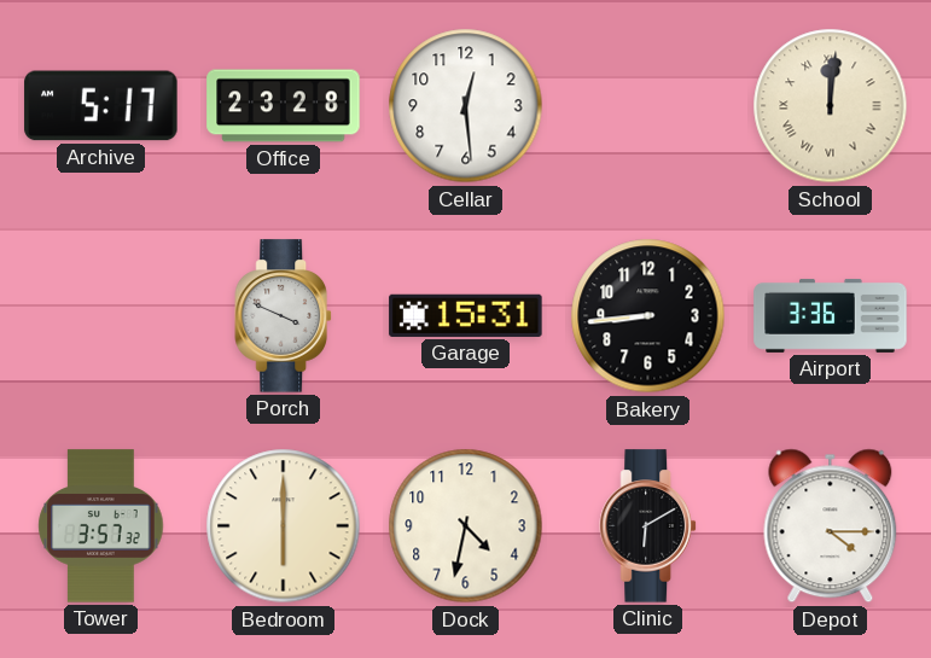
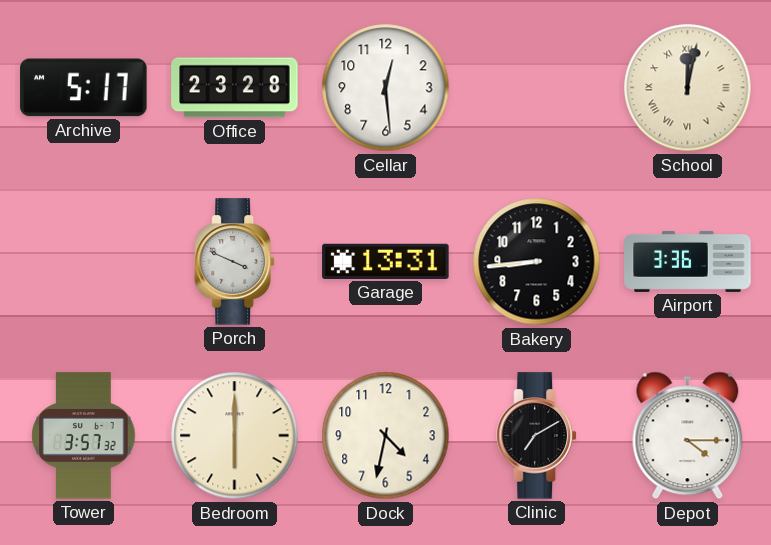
School: 12:01 -> 12:02
Garage: 15:31 -> 13:31
Clinic: 6:10 -> 7:10
